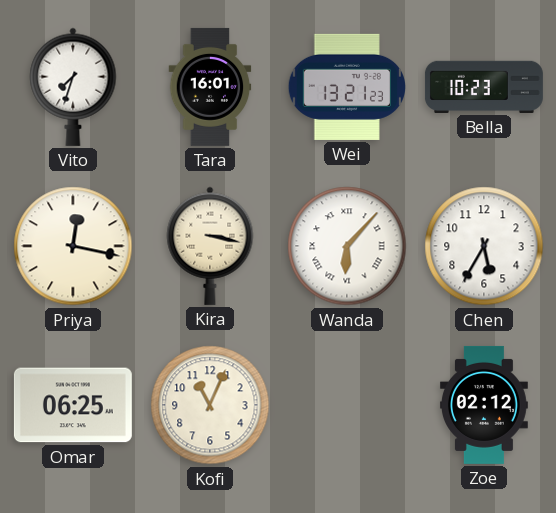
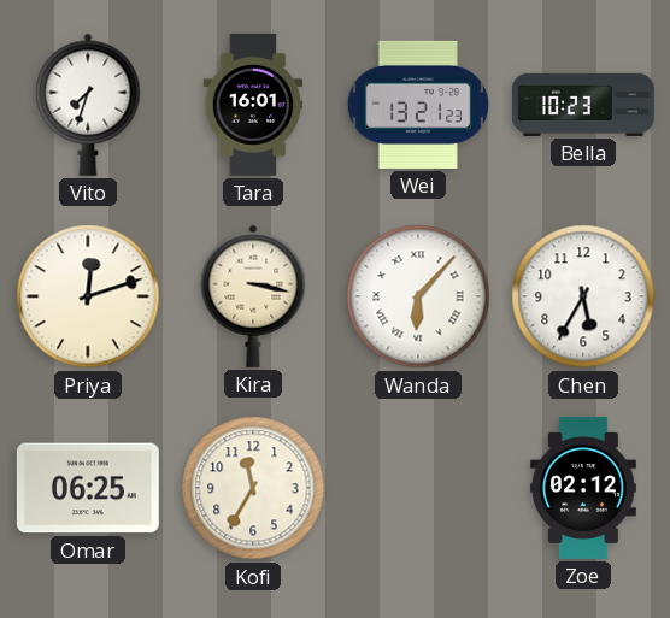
Priya: 12:17 -> 12:12
Kofi: 11:04 -> 11:35
